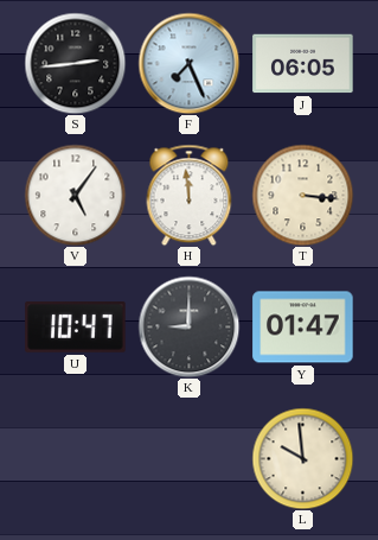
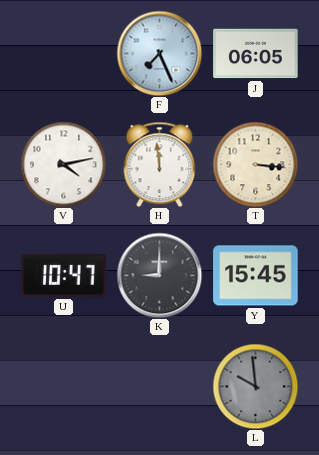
S: 2:44 -> none
V: 5:06 -> 4:13
Y: 01:47 -> 15:45
L dial: cream -> grey
